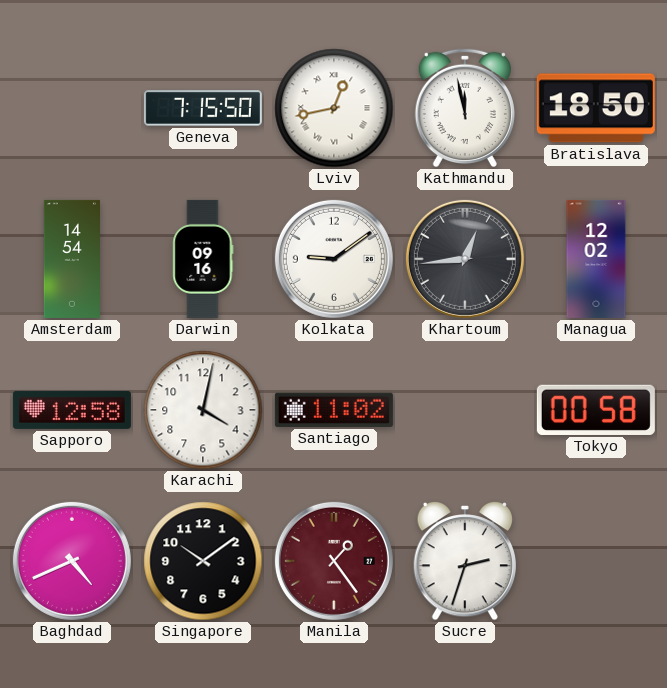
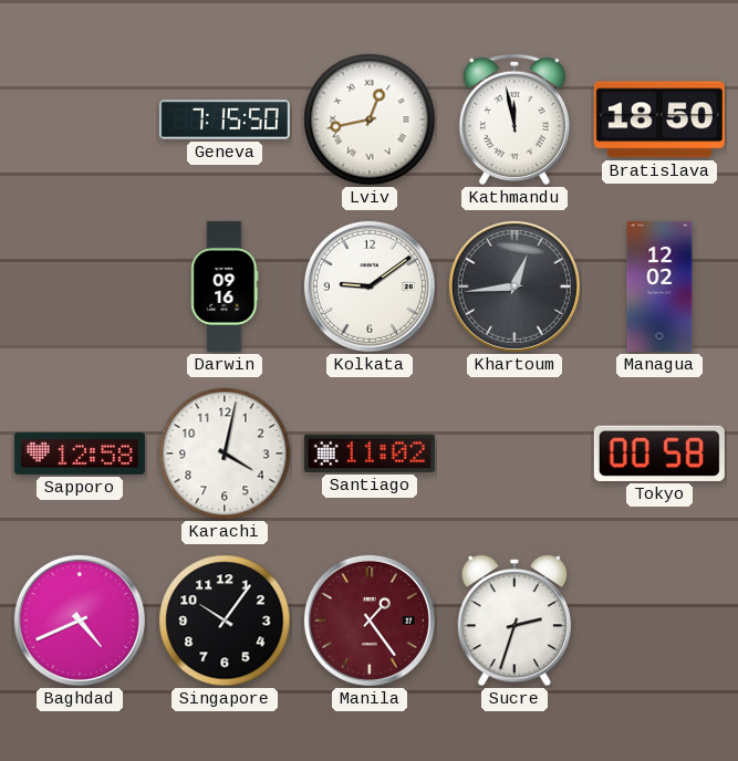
Amsterdam: 14:54 -> none
Singapore: 10:09 -> 10:06
